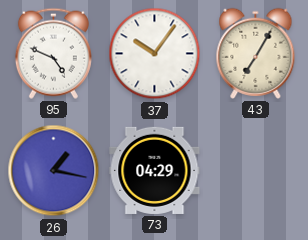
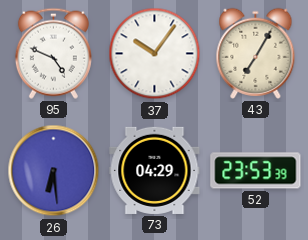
26: 1:17 -> 6:29
52: none -> 23:53
